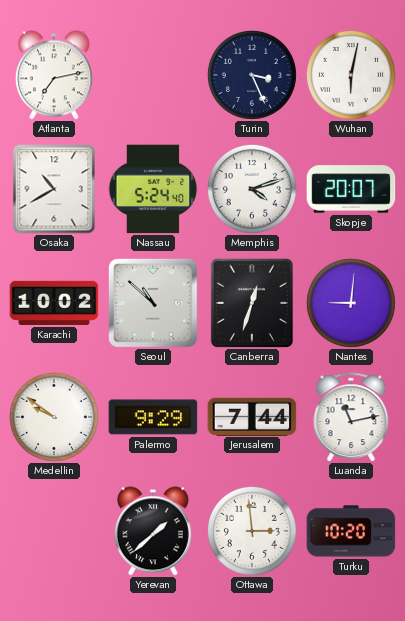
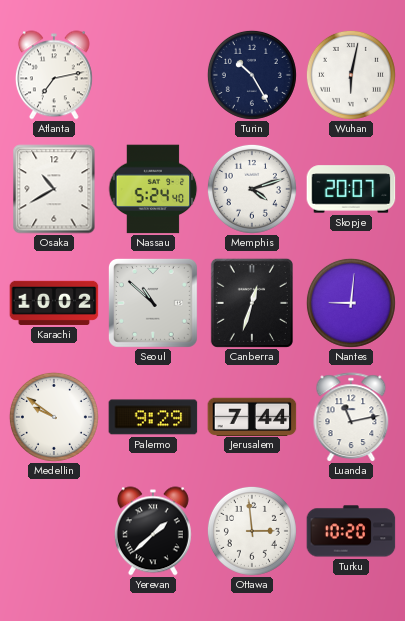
Turin: 3:26 -> 10:25
